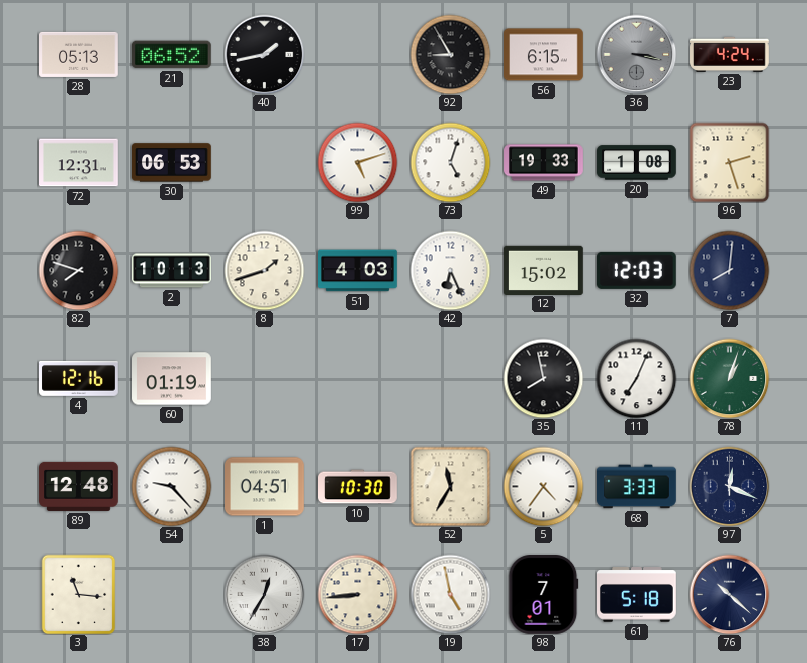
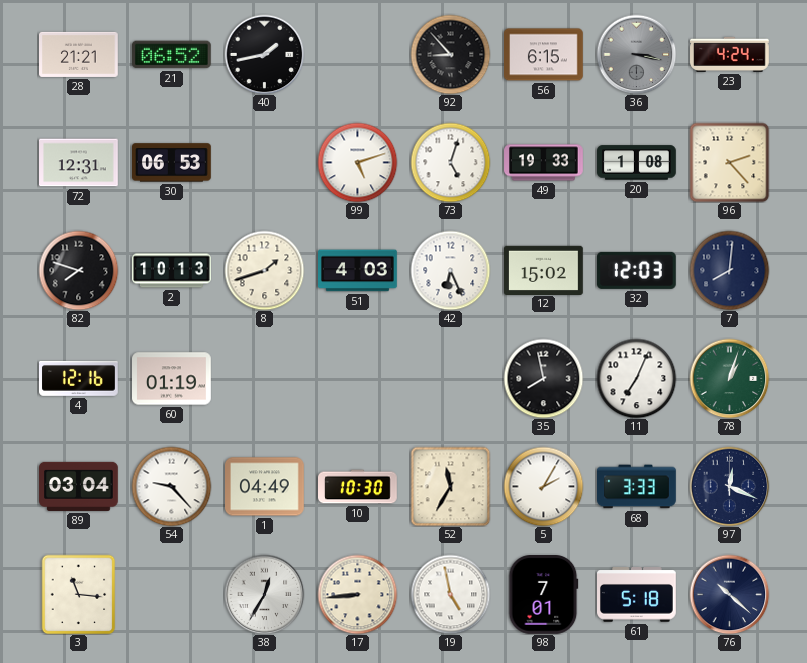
28: 05:13 -> 21:21
92: 8:55 -> 8:53
96: 2:27 -> 2:23
89: 12:48 -> 03:04
1: 04:51 -> 04:49
5: 4:36 -> 2:05
